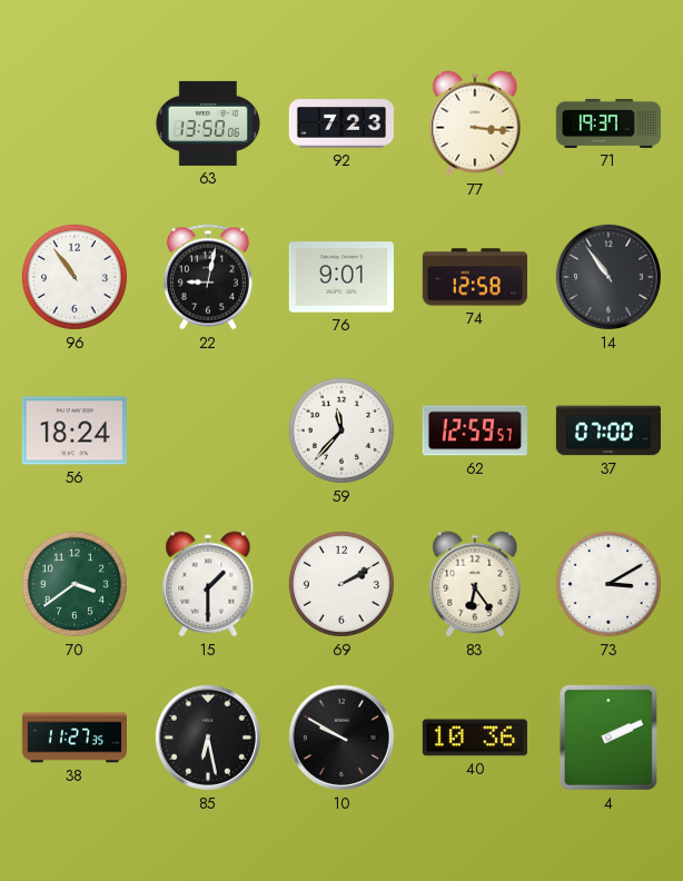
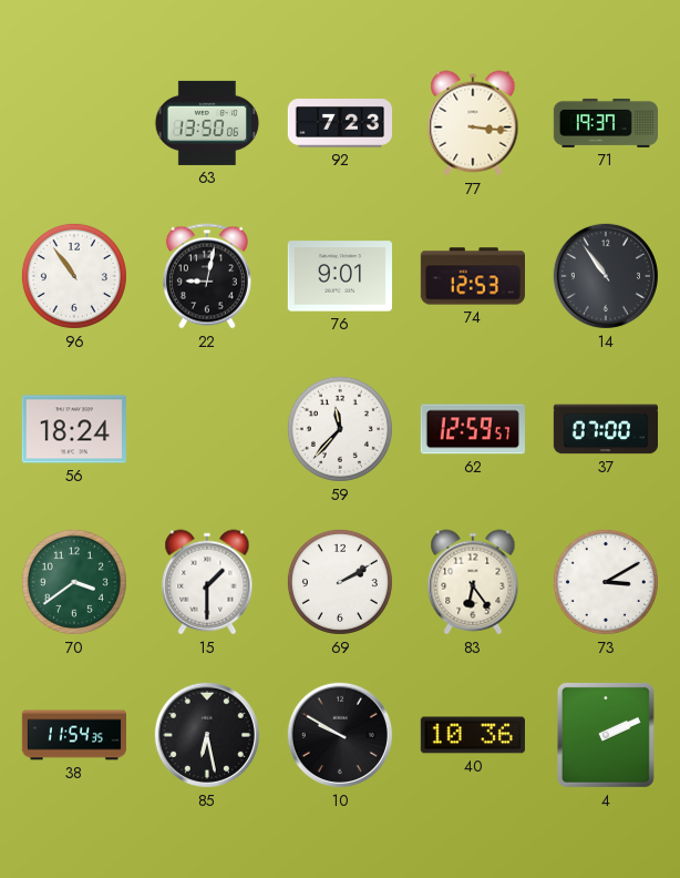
74: 12:58 -> 12:53
38: 11:27 -> 11:54
